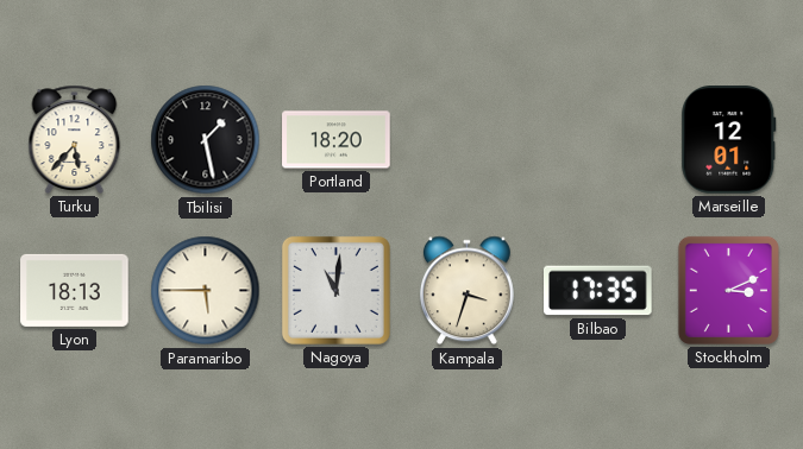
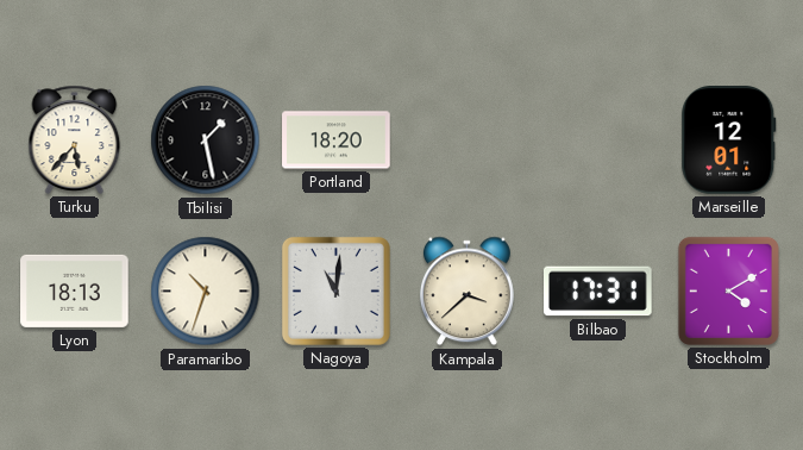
Paramaribo: 5:45 -> 10:33
Kampala: 3:33 -> 3:38
Bilbao: 17:35 -> 17:31
Stockholm: 3:11 -> 4:10
